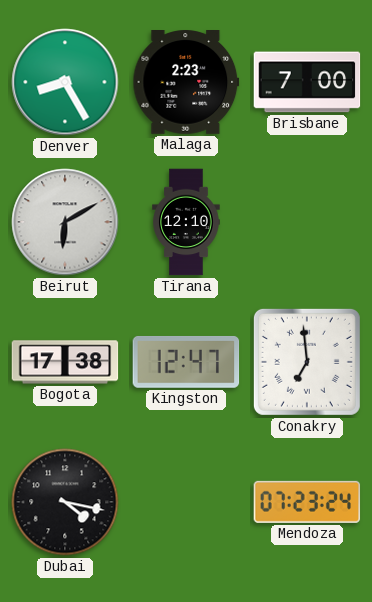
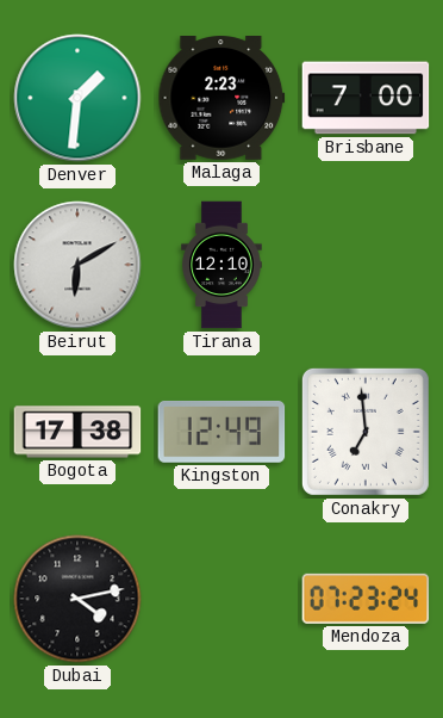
Denver: 8:25 -> 1:31
Kingston: 12:47 -> 12:49
Dubai: 4:17 -> 4:13
